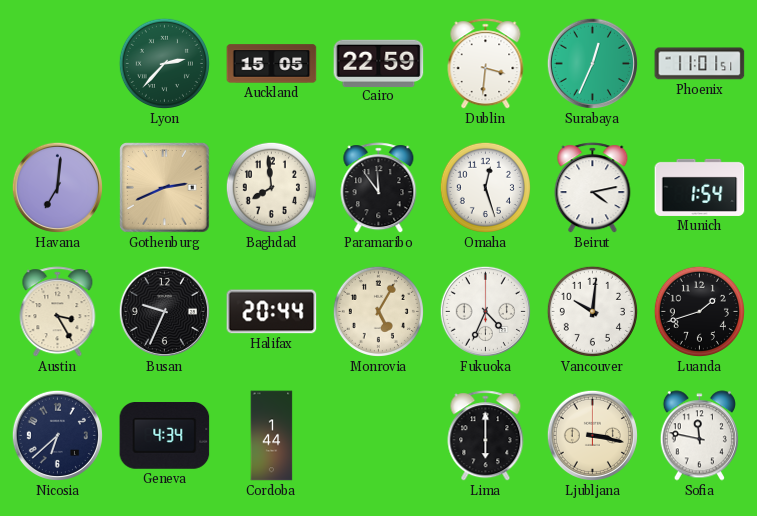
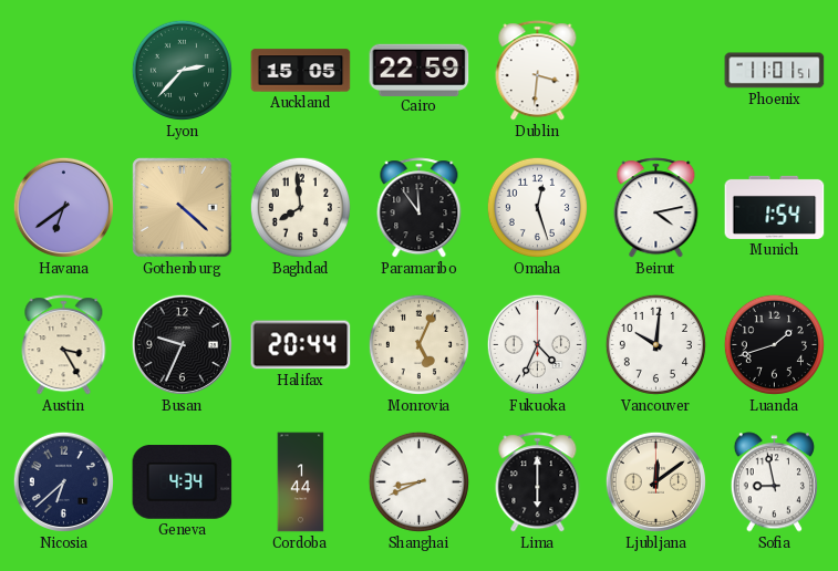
Surabaya: 12:34 -> none
Havana: 7:01 -> 6:39
Gothenburg: 2:41 -> 4:22
Monrovia: 5:05 -> 5:04
Shanghai: none -> 8:41
Ljubljana: 3:17 -> 12:09
Sofia: 11:47 -> 8:58
